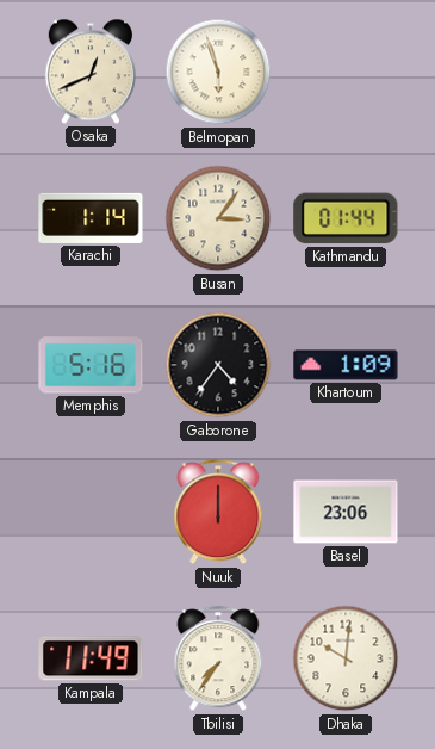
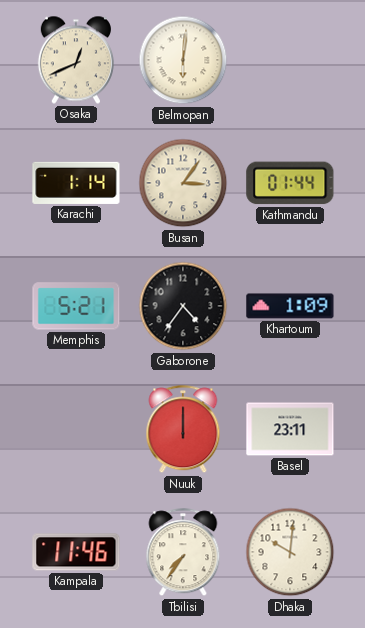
Belmopan: 5:57 -> 6:01
Memphis: 5:16 -> 5:21
Basel: 23:06 -> 23:11
Kampala: 11:49 -> 11:46
